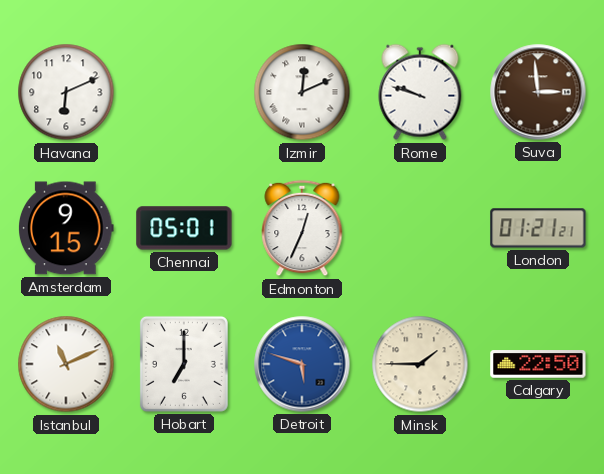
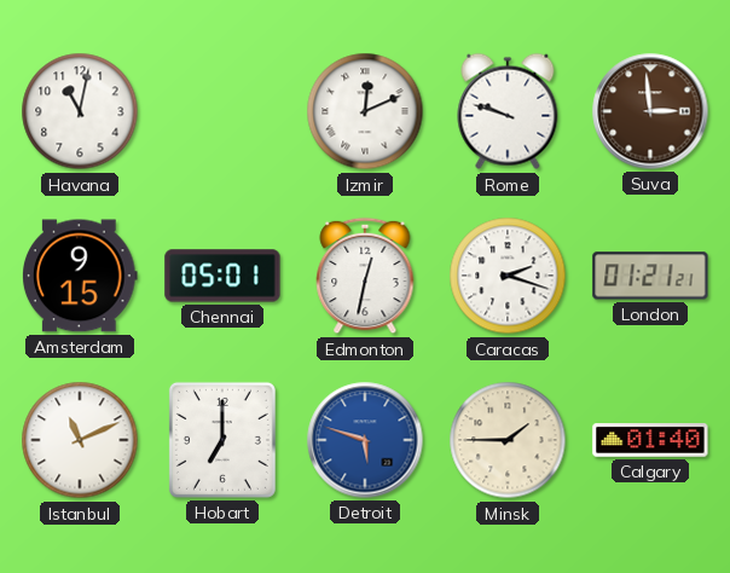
Havana: 6:11 -> 11:02
Edmonton: 12:34 -> 12:32
Caracas: none -> 2:18
Calgary: 22:50 -> 01:40
